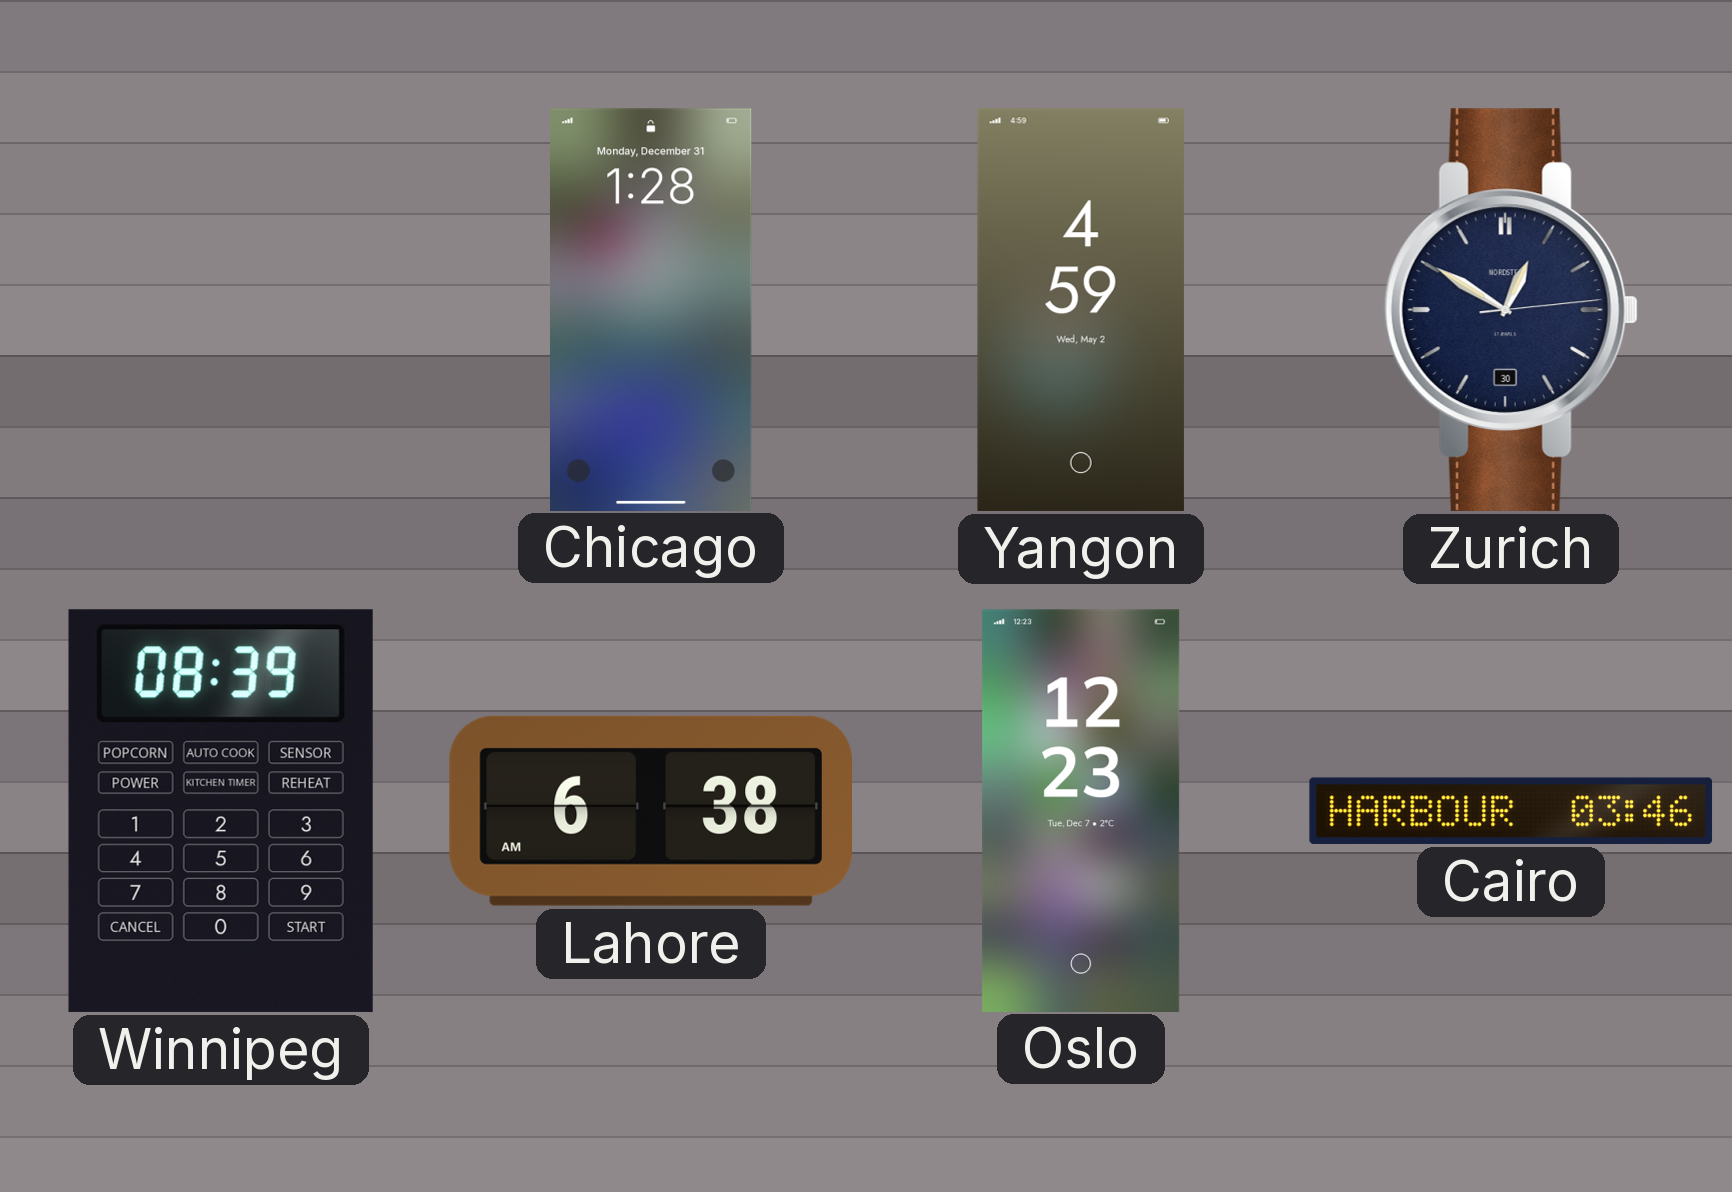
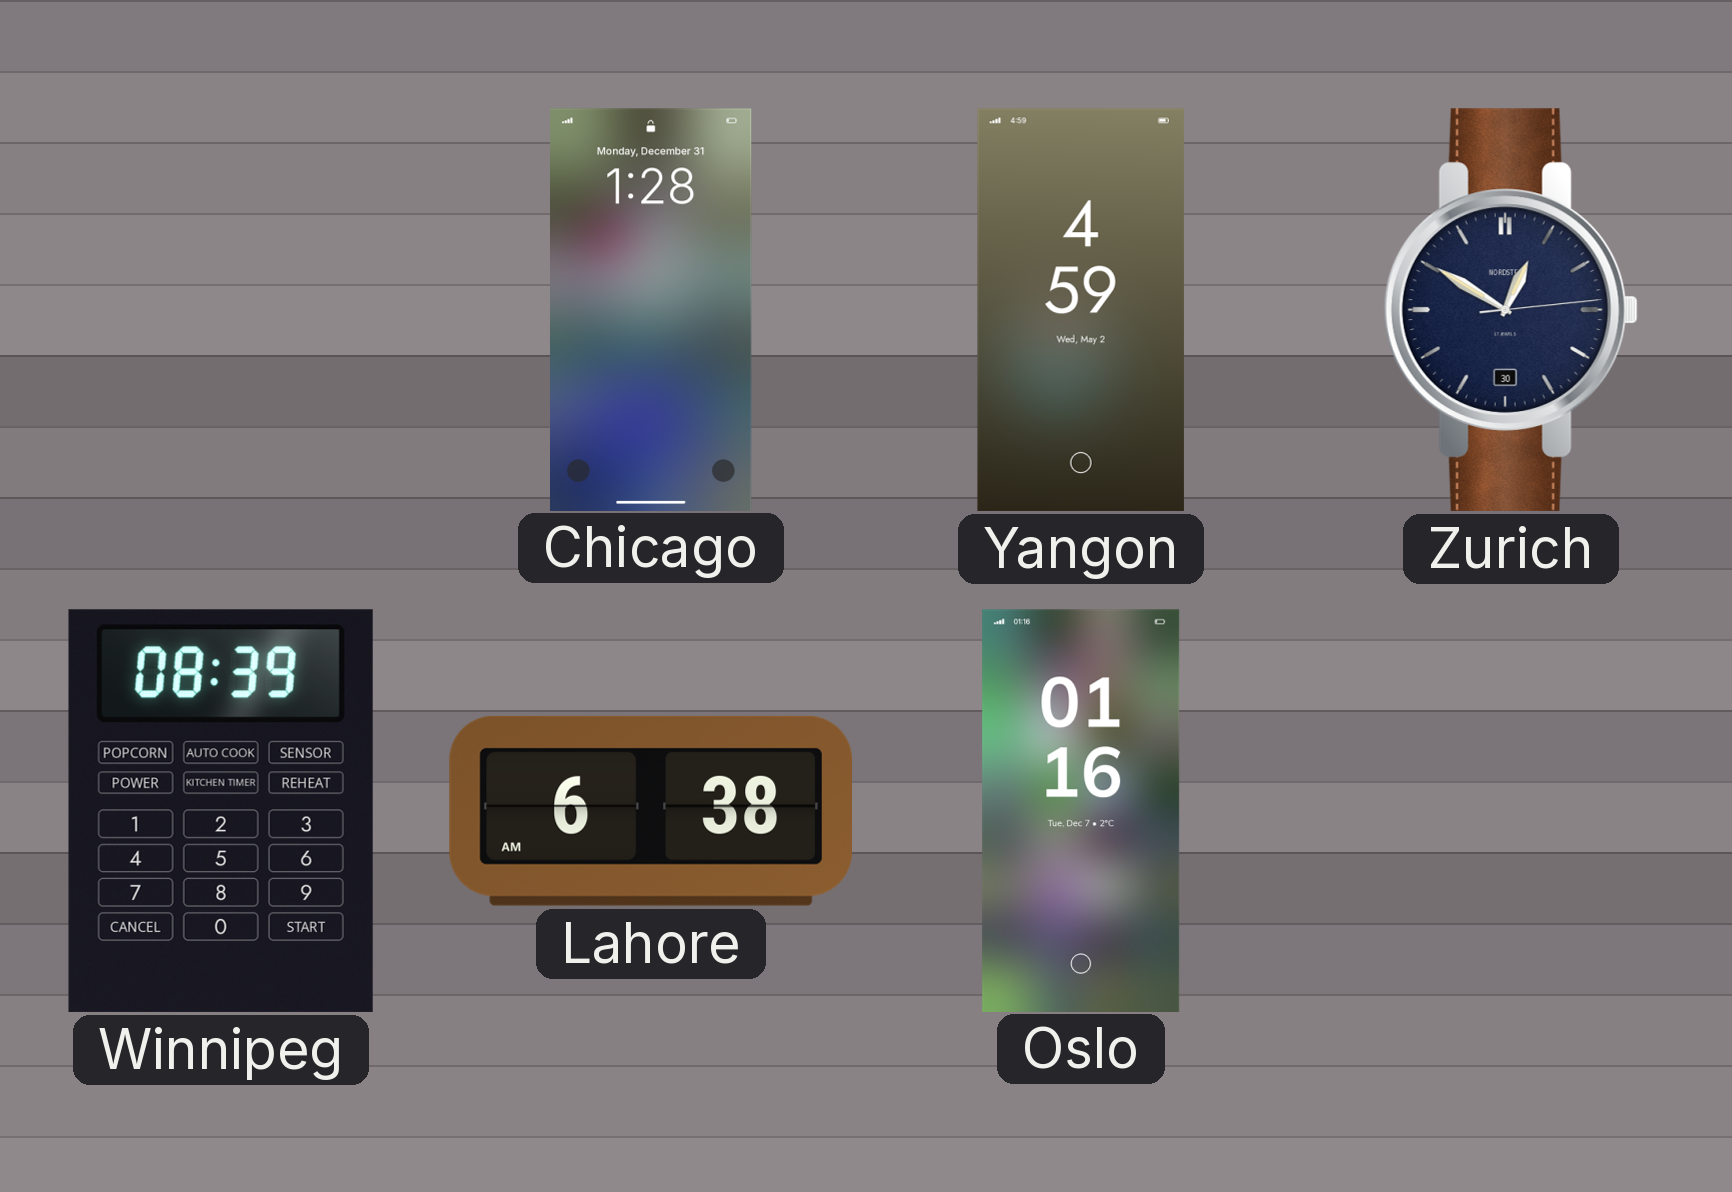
Oslo: 12:23 -> 01:16
Cairo: 03:46 -> none
